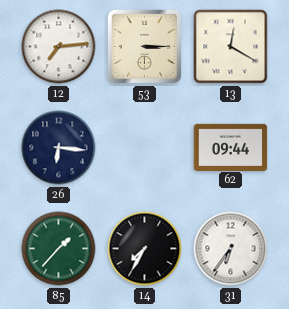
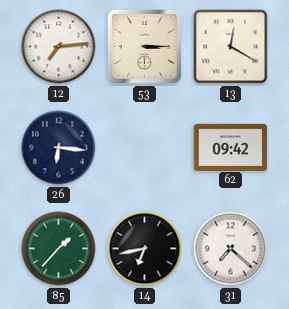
62: 09:44 -> 09:42
14: 7:35 -> 6:43
31: 6:36 -> 7:22
